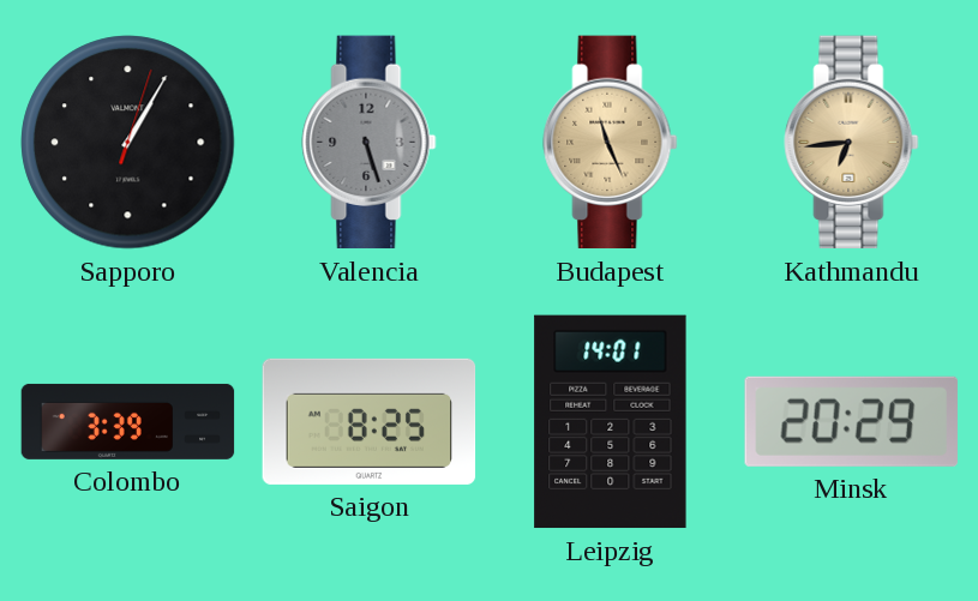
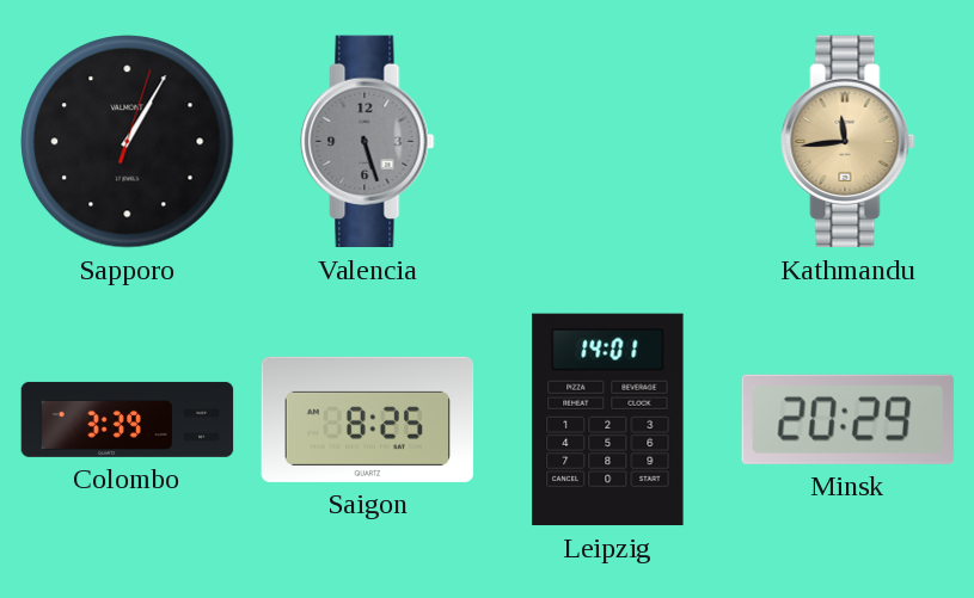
Budapest: 11:26 -> none
Kathmandu: 6:44 -> 11:44
